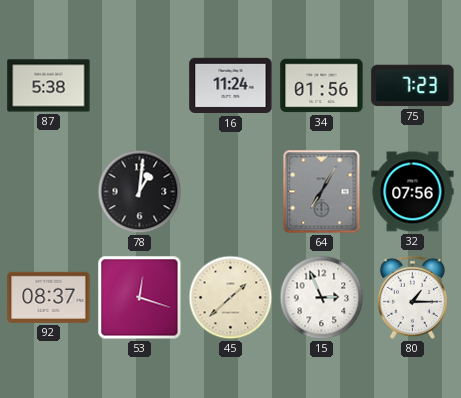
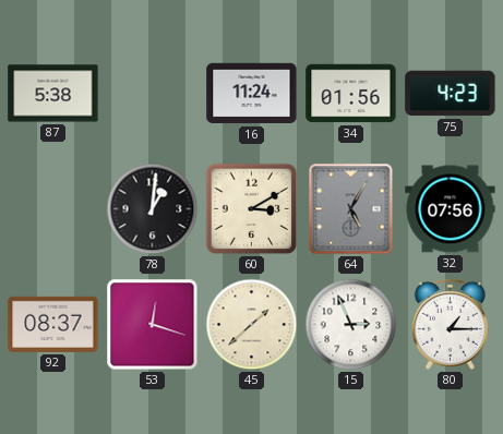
75: 7:23 -> 4:23
60: none -> 3:10
64: 7:05 -> 5:05
